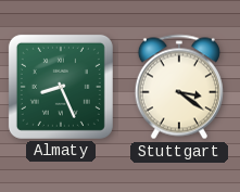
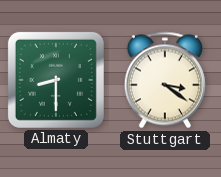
Almaty: 8:26 -> 8:30
